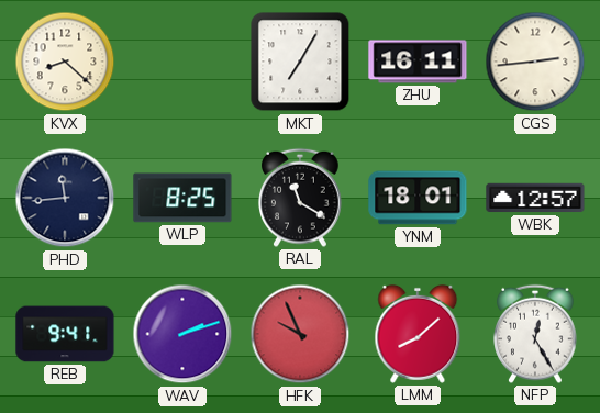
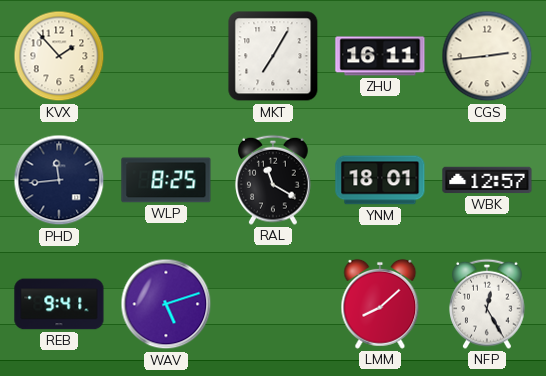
KVX: 8:22 -> 1:53
WAV: 2:12 -> 5:12
HFK: 9:56 -> none
